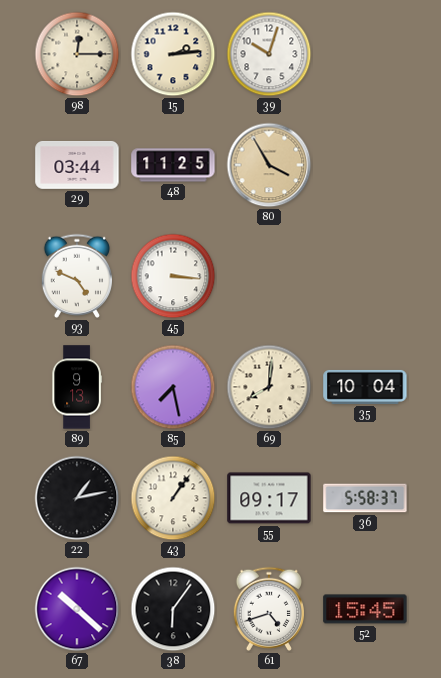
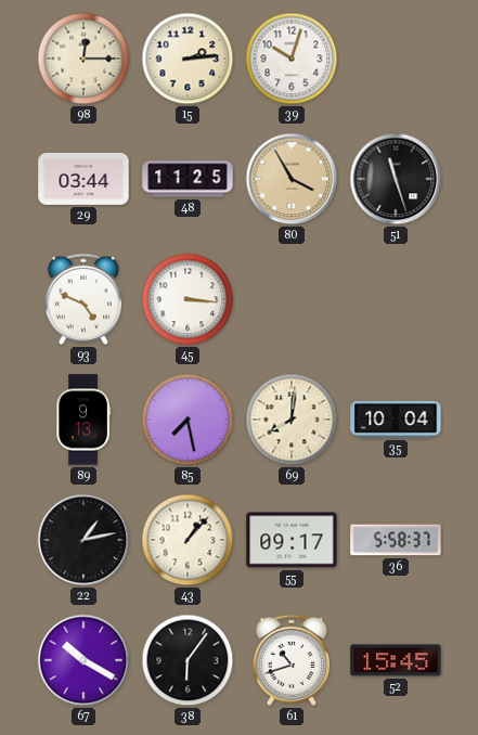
51: none -> 11:27
43: 1:06 -> 1:07
67: 10:22 -> 10:20
61: 4:42 -> 10:42
